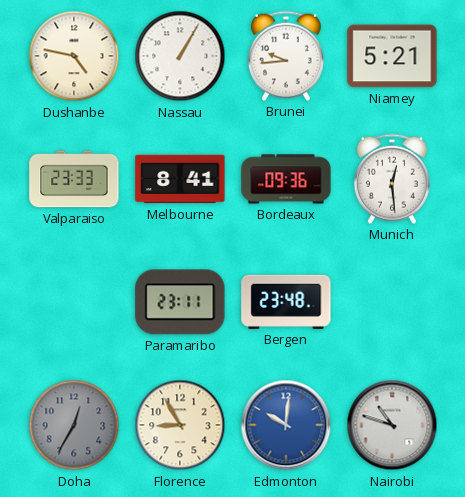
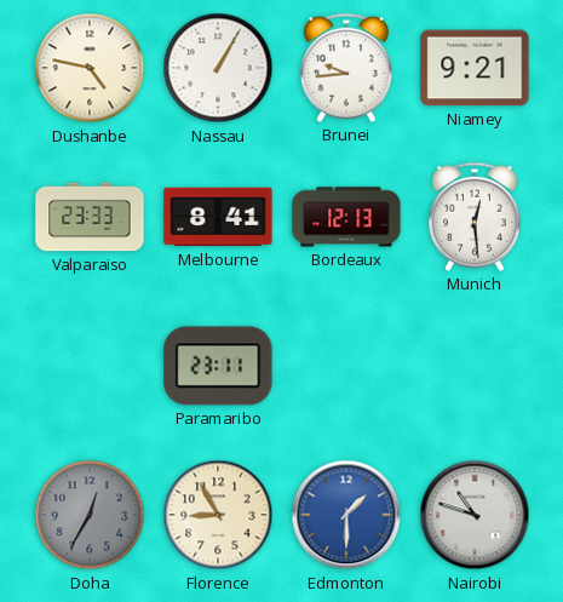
Niamey: 5:21 -> 9:21
Bordeaux: 09:36 -> 12:13
Bergen: 23:48 -> none
Edmonton: 10:01 -> 1:30
